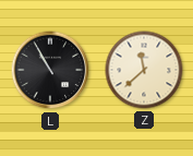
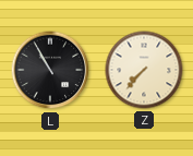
Z: 11:38 -> 7:37
